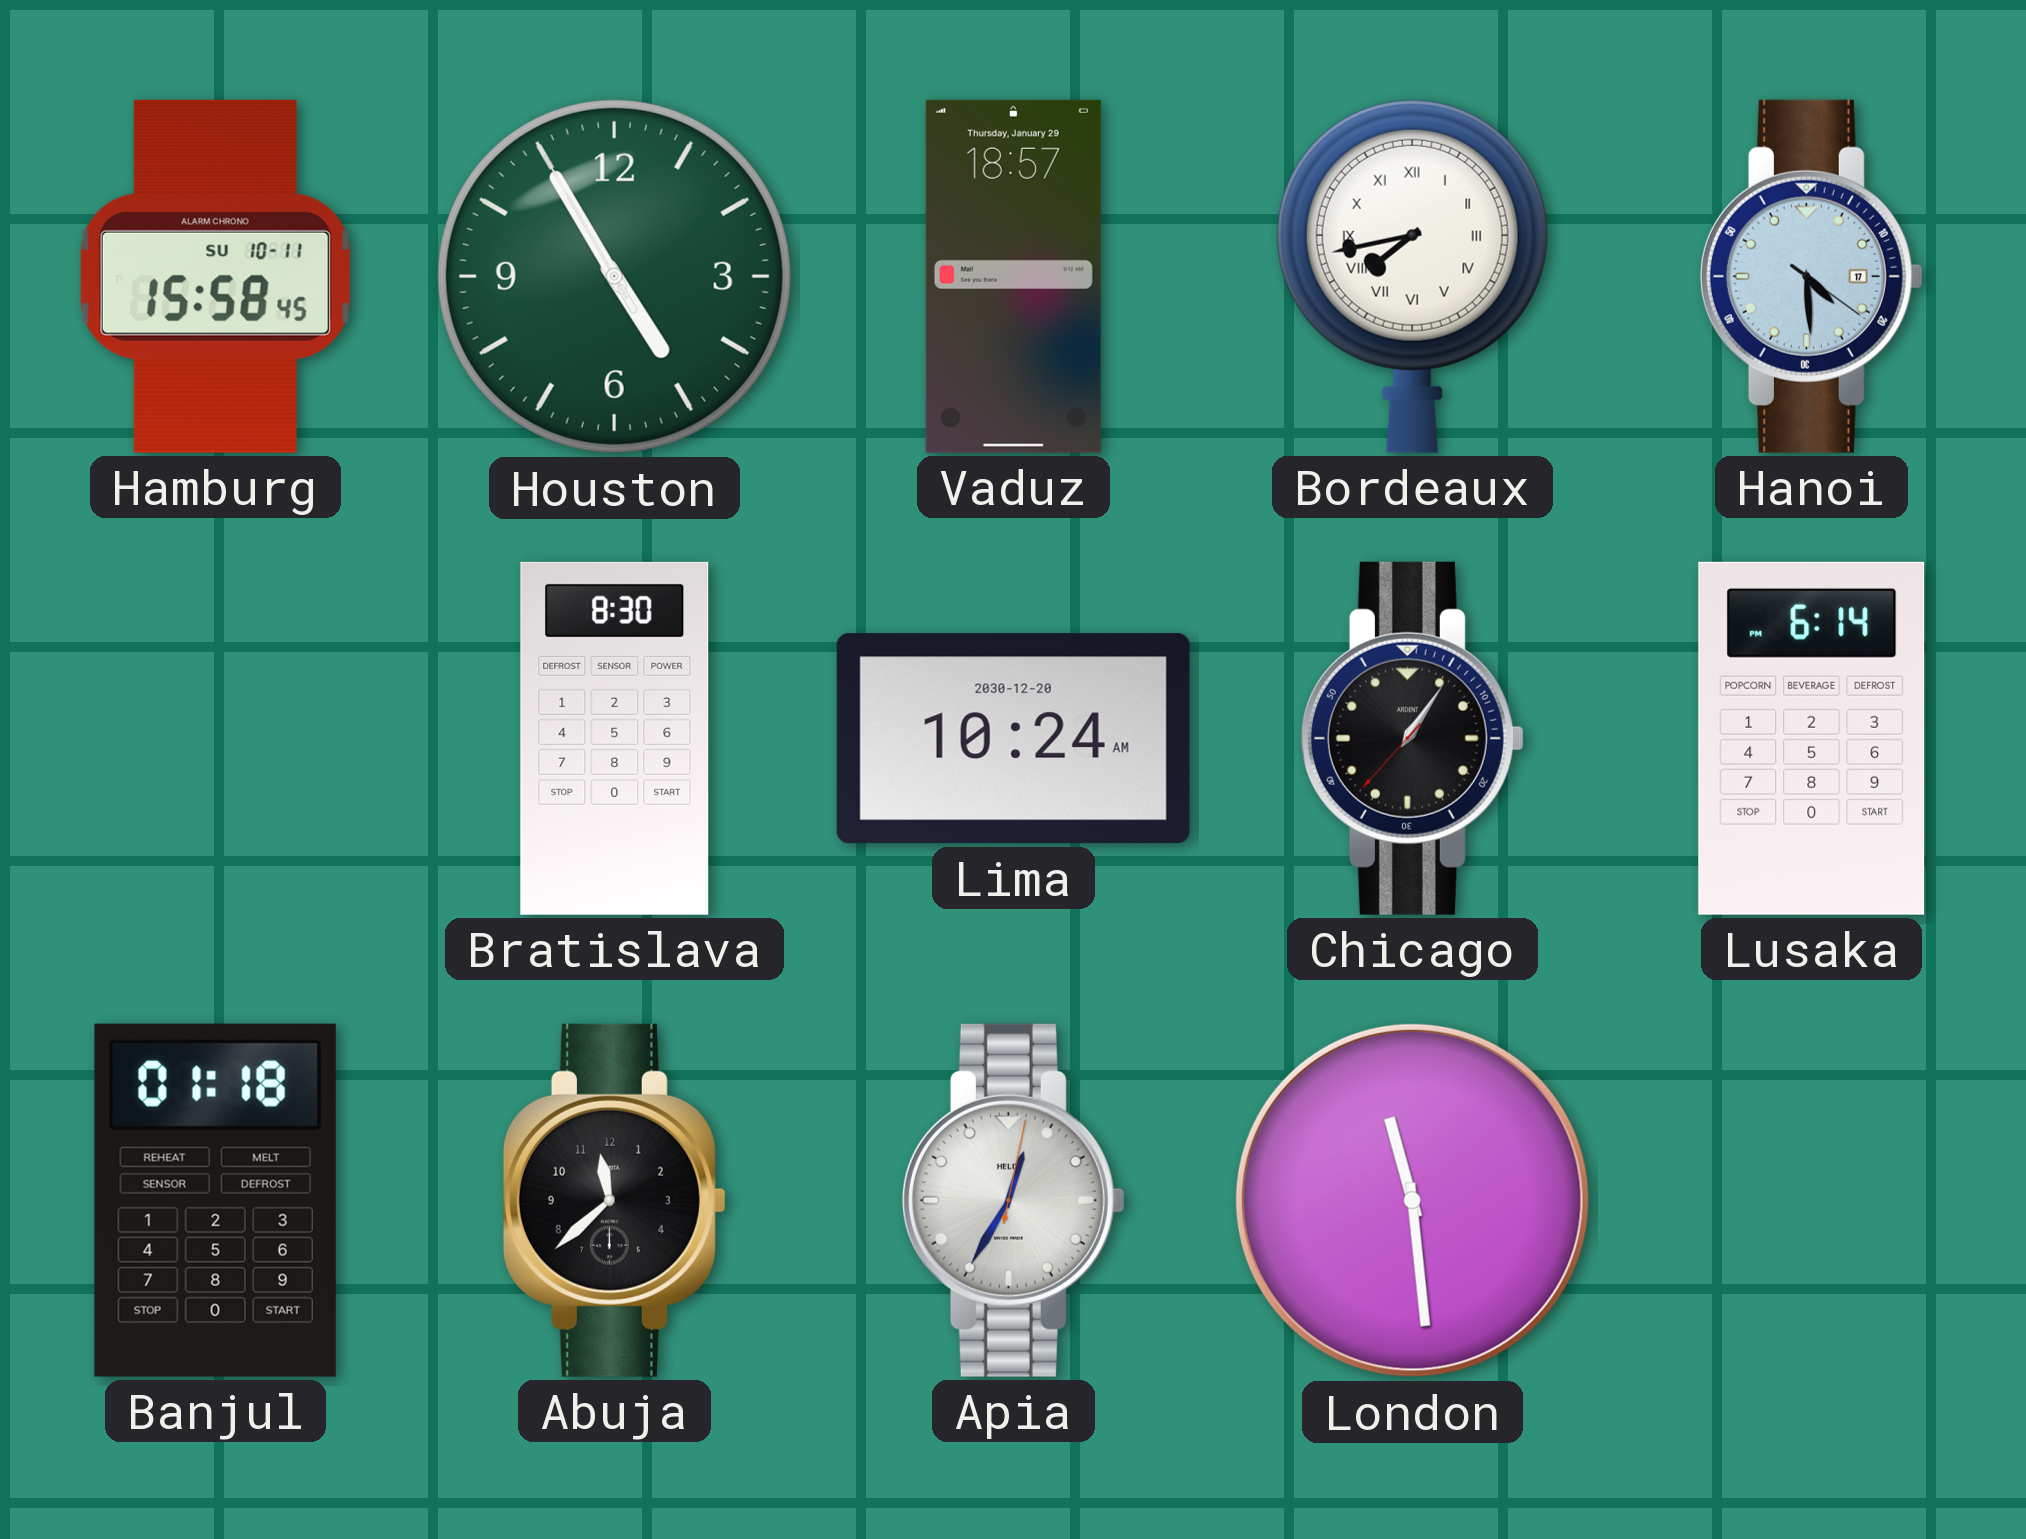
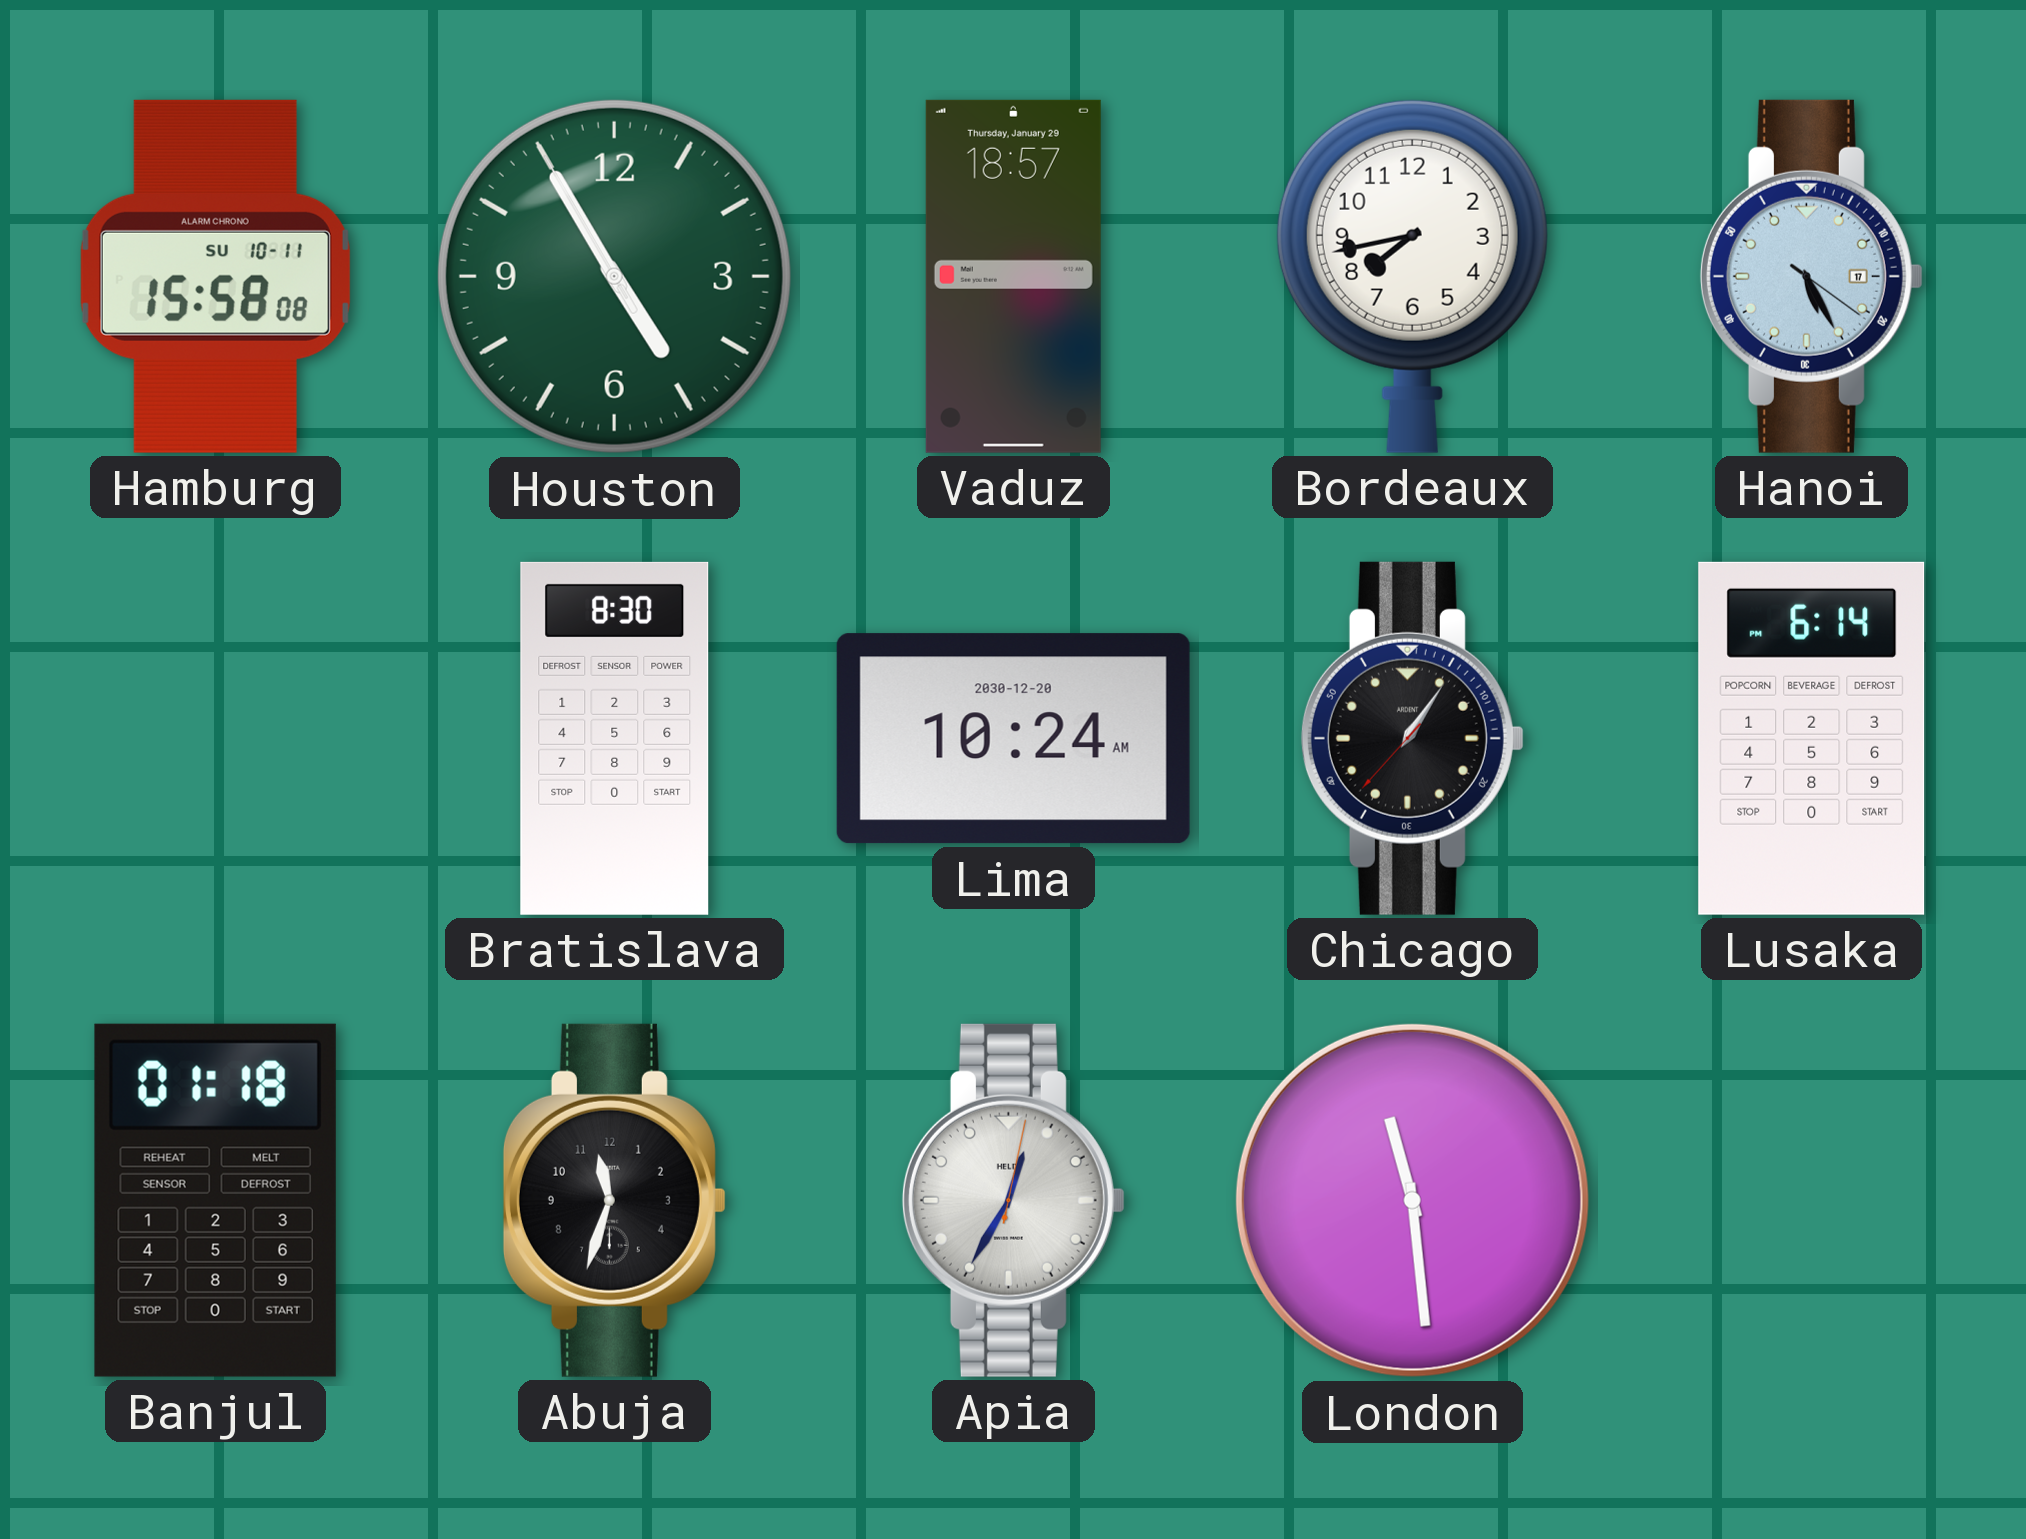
Hamburg: 15:58:45 -> 15:58:08
Bordeaux numerals: Roman -> Arabic
Hanoi: 4:29 -> 5:25
Abuja: 11:38 -> 11:33
